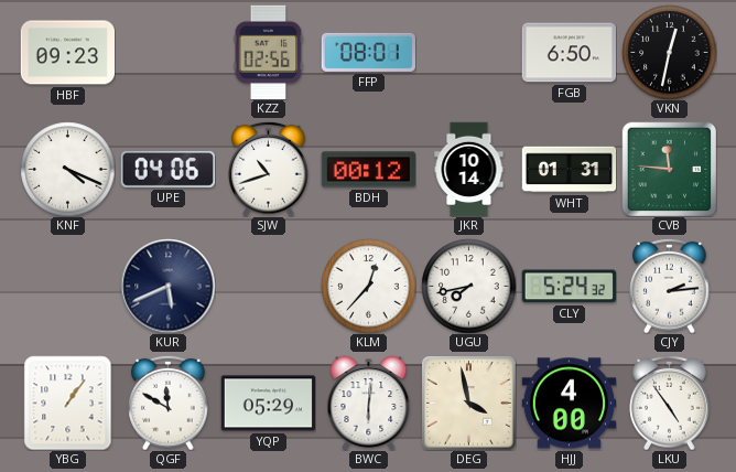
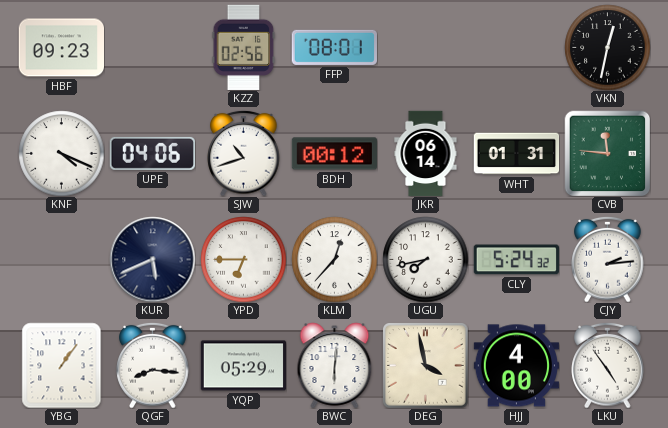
FGB: 6:50 -> none
JKR: 10:14 -> 06:14
YPD: none -> 6:45
QGF: 11:50 -> 8:16
